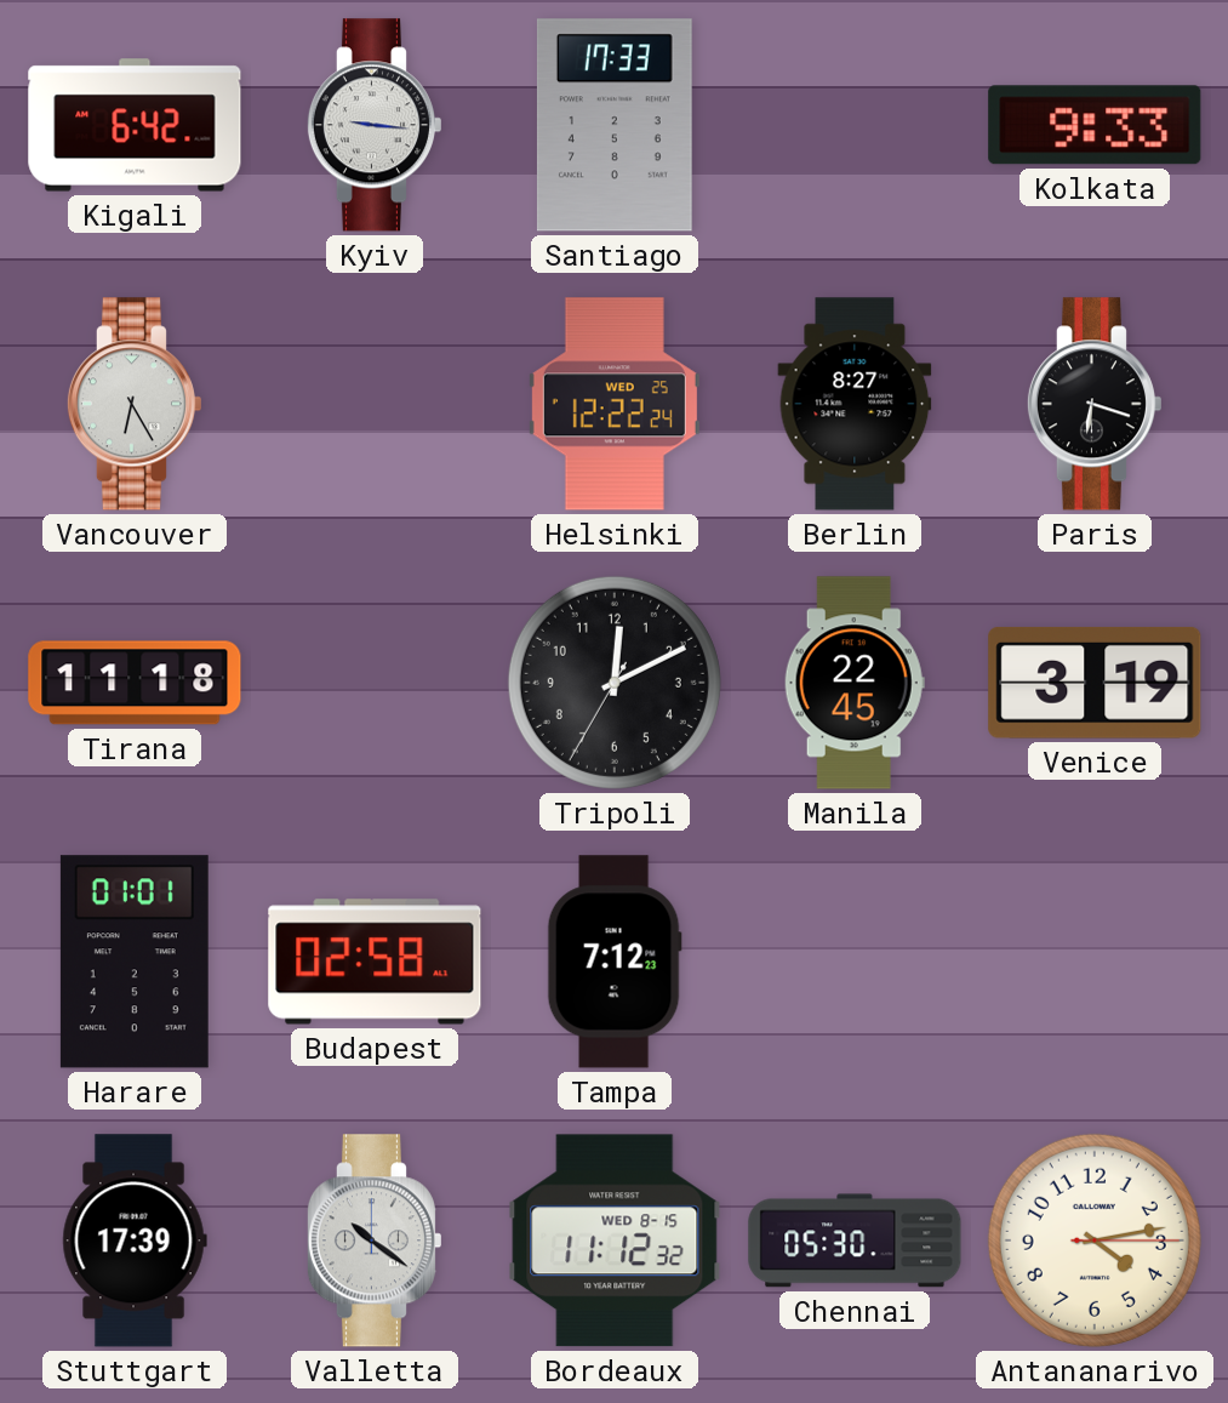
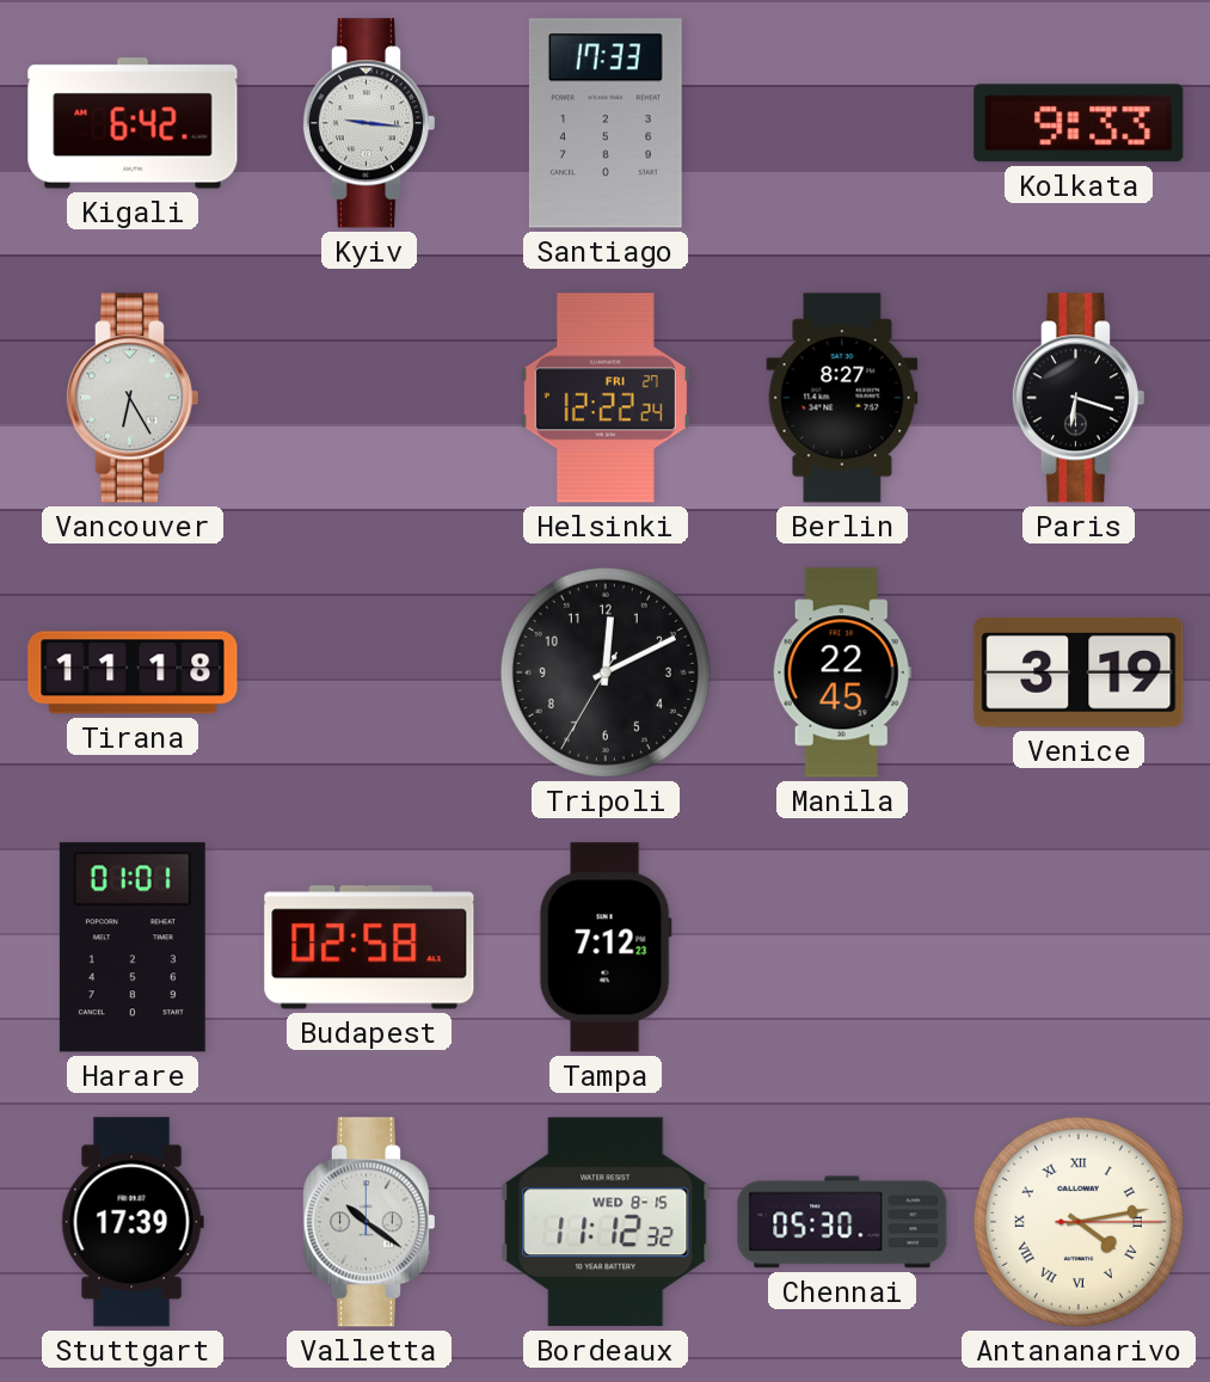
Helsinki date: WED 25 -> FRI 27
Antananarivo numerals: Arabic -> Roman
